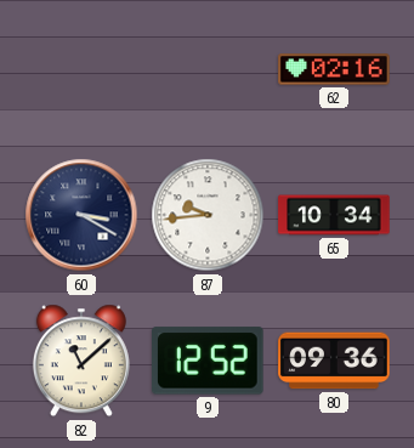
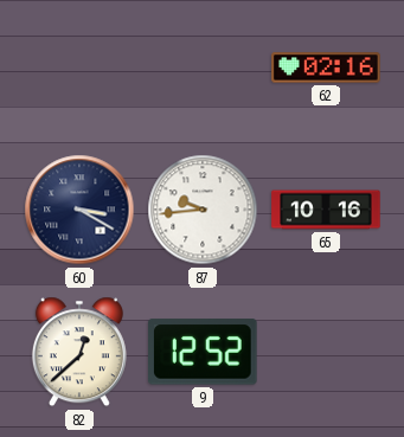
65: 10:34 -> 10:16
82: 11:08 -> 12:38
80: 09:36 -> none
